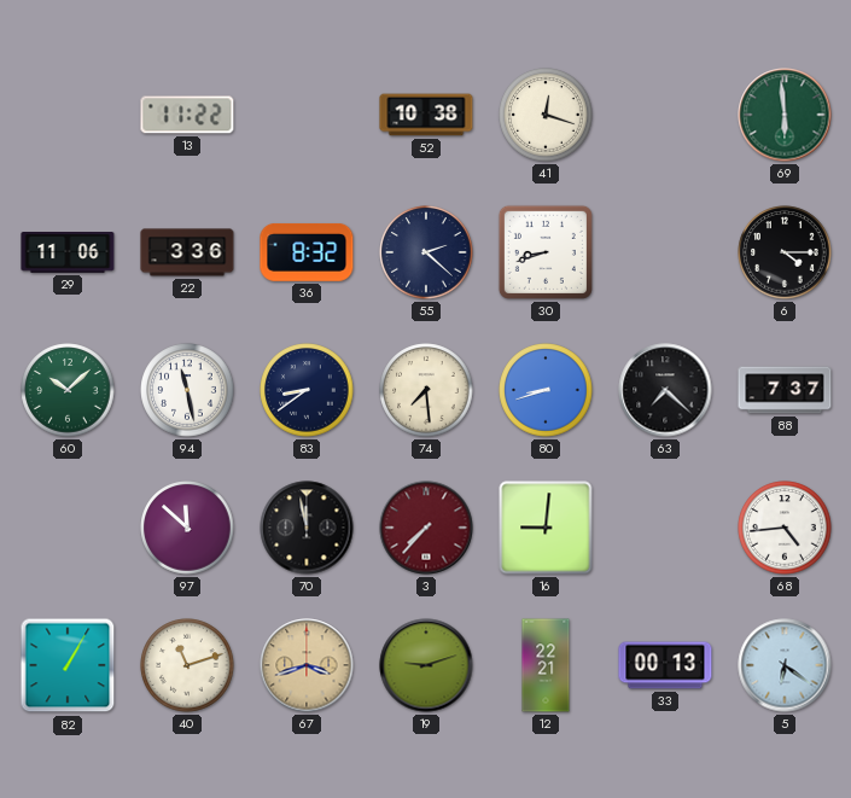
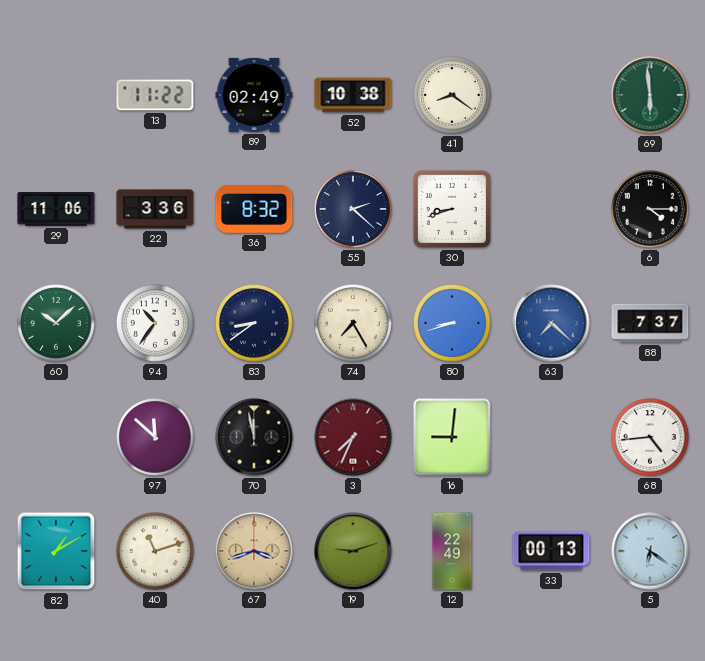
89: none -> 02:49
41: 12:18 -> 8:21
94: 11:28 -> 10:36
74: 7:29 -> 7:25
63 dial: black -> blue
3: 7:37 -> 7:34
82: 1:05 -> 1:10
12: 22:21 -> 22:49
